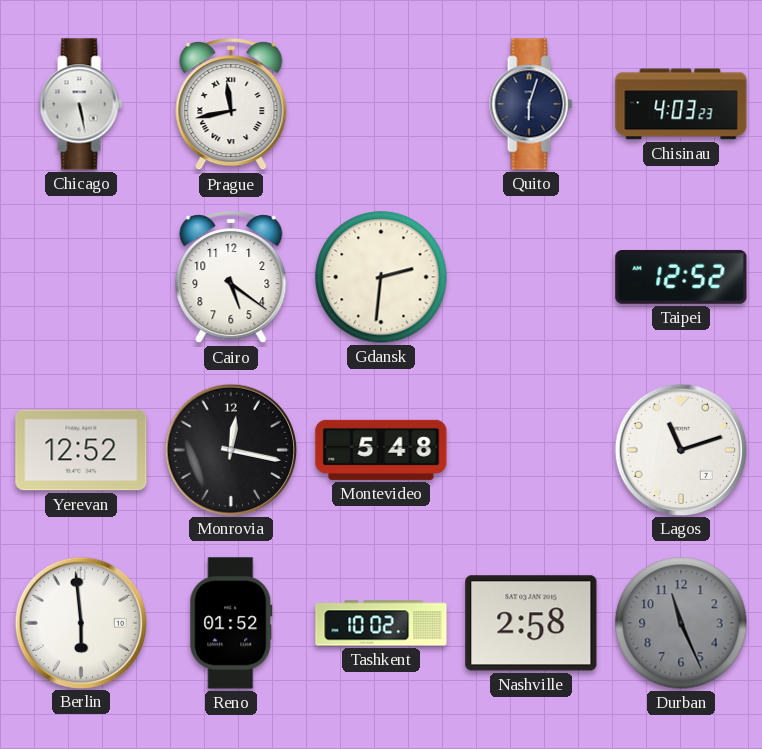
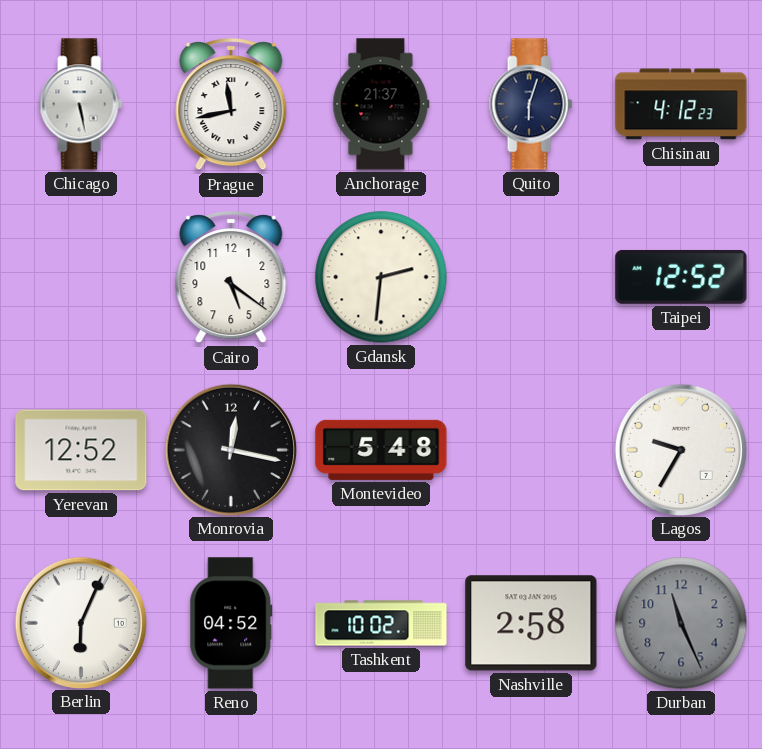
Anchorage: none -> 21:37
Chisinau: 4:03 -> 4:12
Lagos: 11:12 -> 9:35
Berlin: 5:59 -> 6:04
Reno: 01:52 -> 04:52
